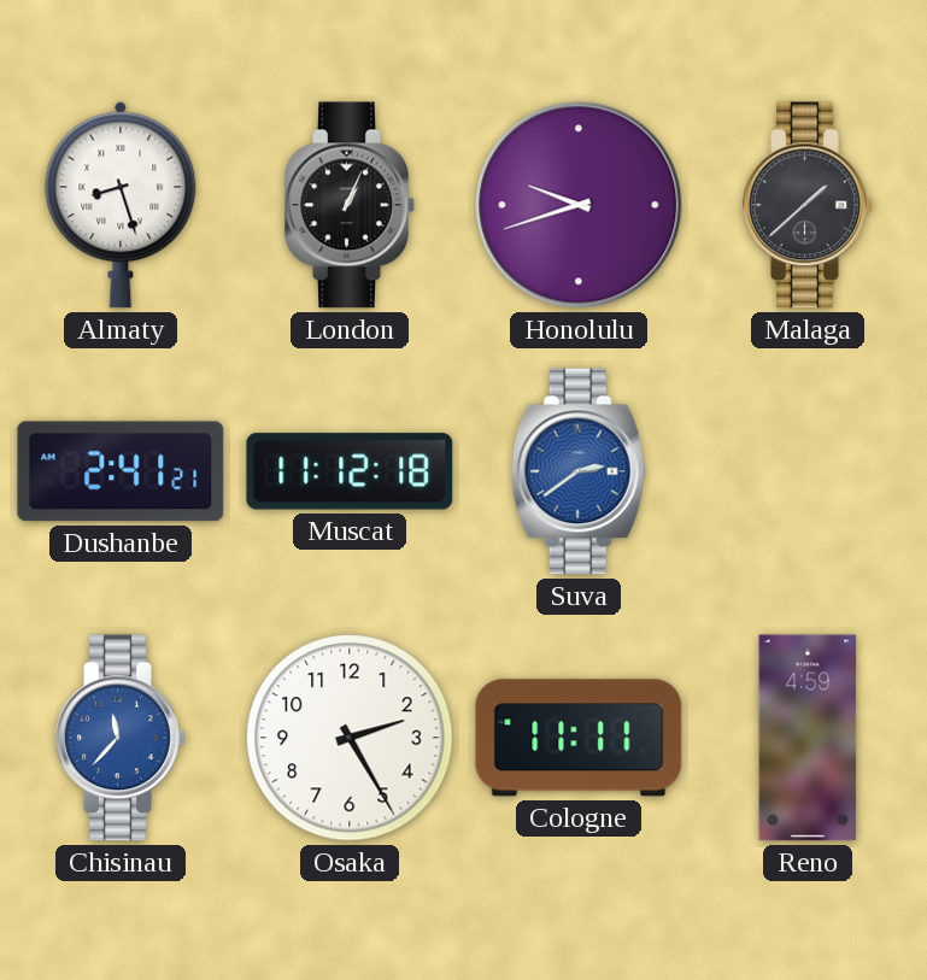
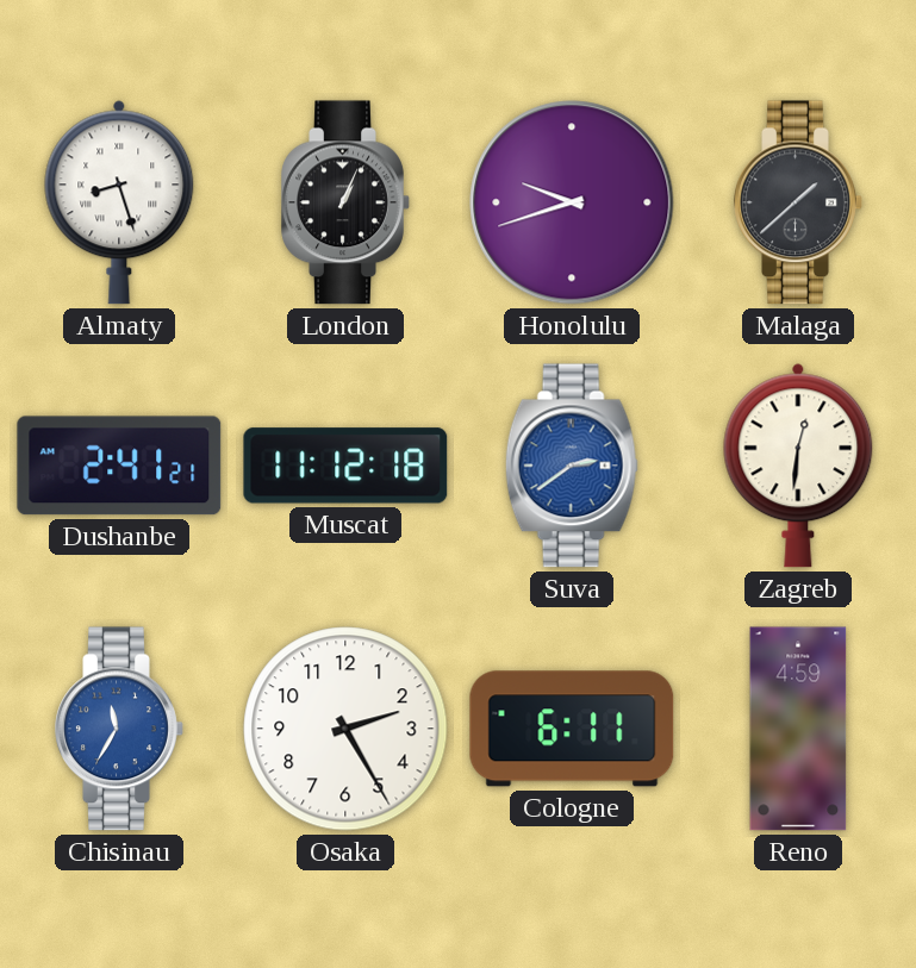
Zagreb: none -> 12:31
Chisinau: 11:37 -> 11:35
Cologne: 11:11 -> 6:11
